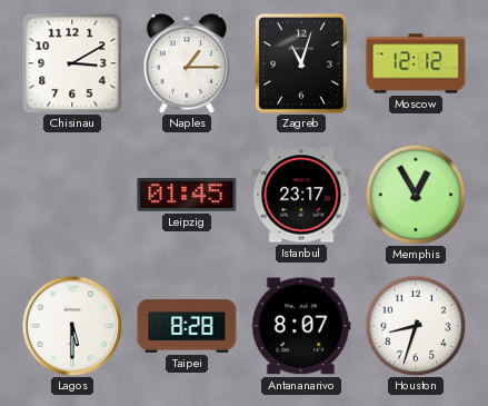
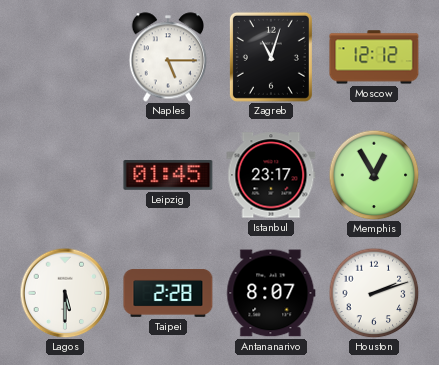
Chisinau: 3:10 -> none
Naples: 1:15 -> 5:15
Taipei: 8:28 -> 2:28
Houston: 8:33 -> 2:12
